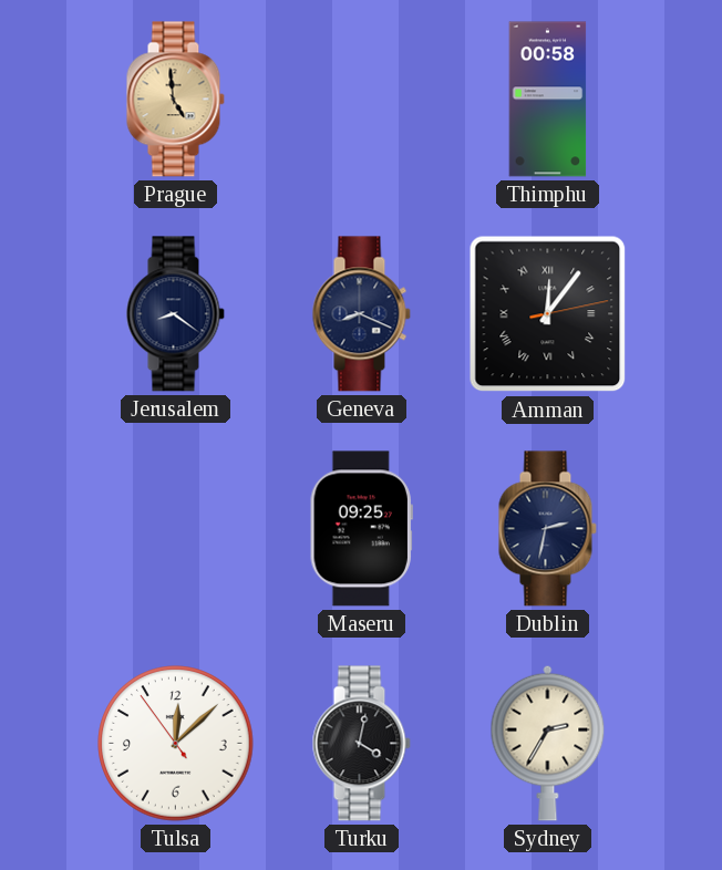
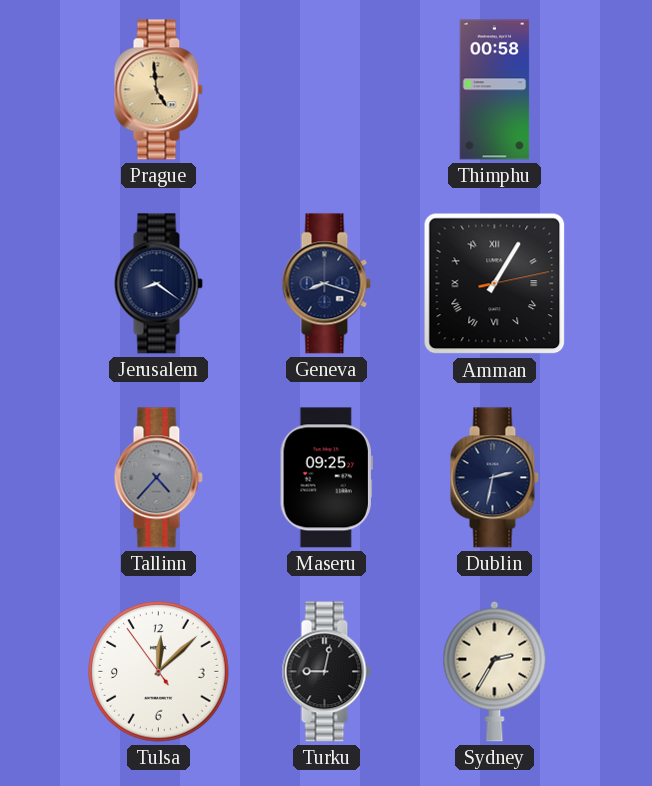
Geneva: 8:19 -> 8:18
Amman: 12:06 -> 1:05
Tallinn: none -> 4:37
Turku: 4:02 -> 9:02
